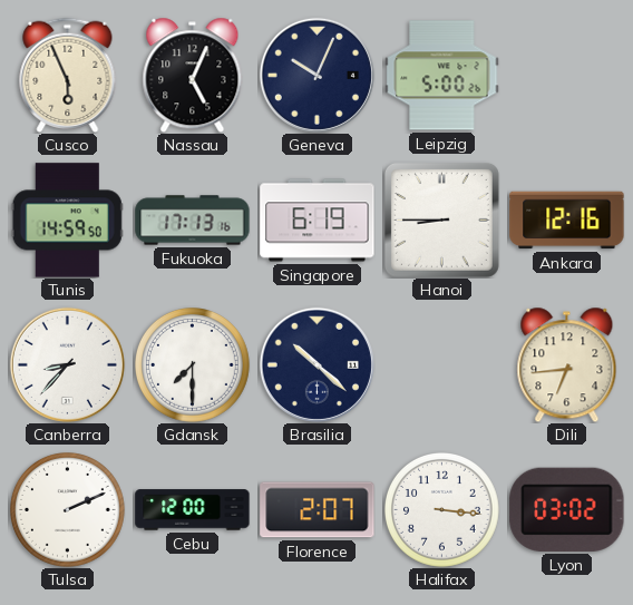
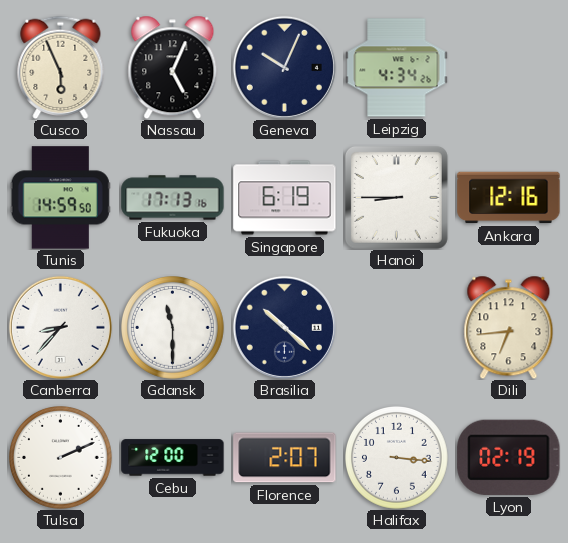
Leipzig: 5:00 -> 4:34
Gdansk: 7:30 -> 11:30
Lyon: 03:02 -> 02:19
